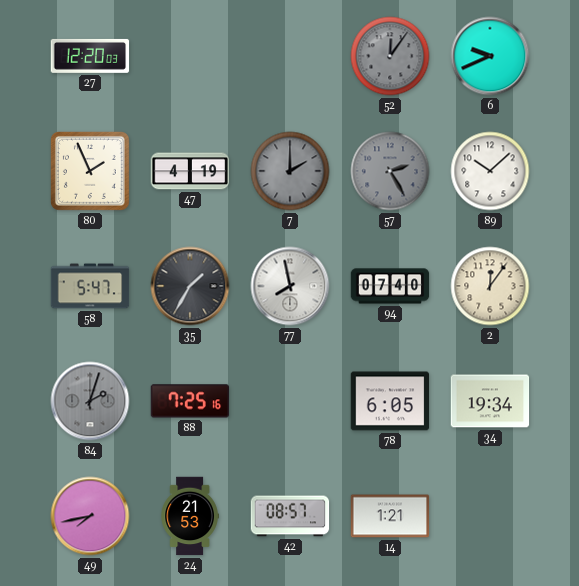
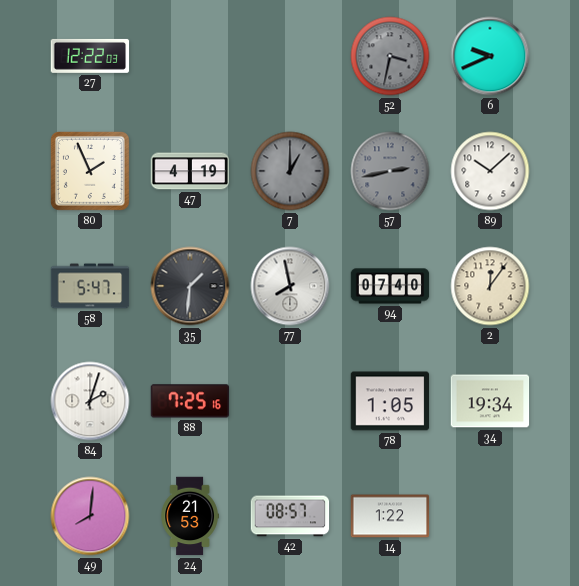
27: 12:20 -> 12:22
52: 12:06 -> 3:32
7: 2:00 -> 1:00
57: 2:25 -> 2:43
35: 1:35 -> 1:31
84 dial: grey -> white
78: 6:05 -> 1:05
49: 7:43 -> 8:01
14: 1:21 -> 1:22
